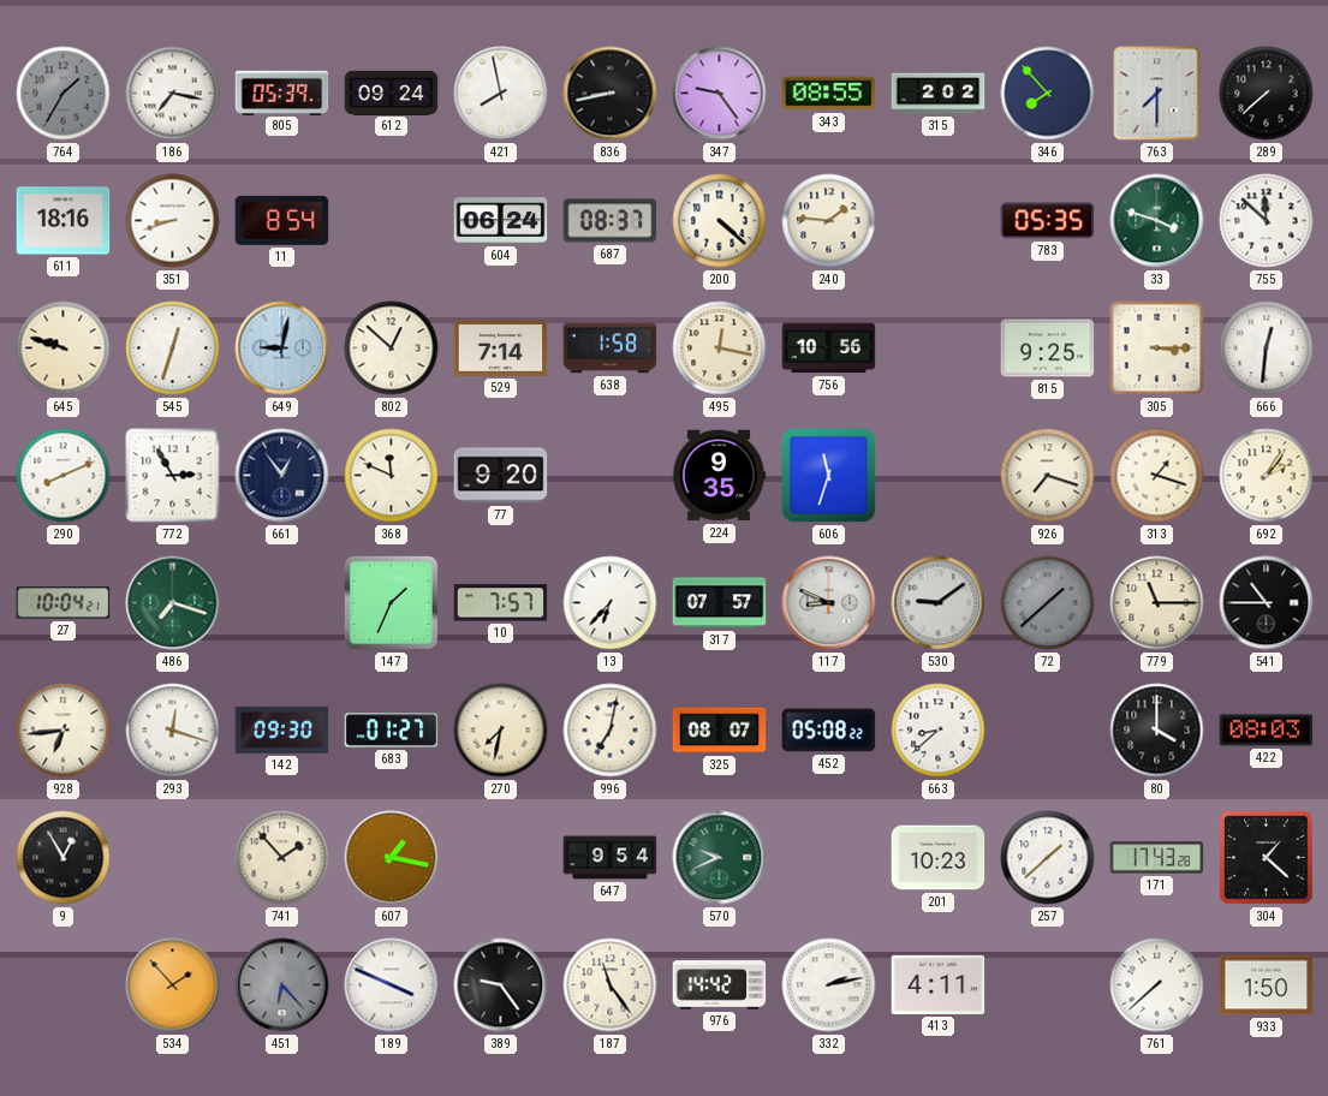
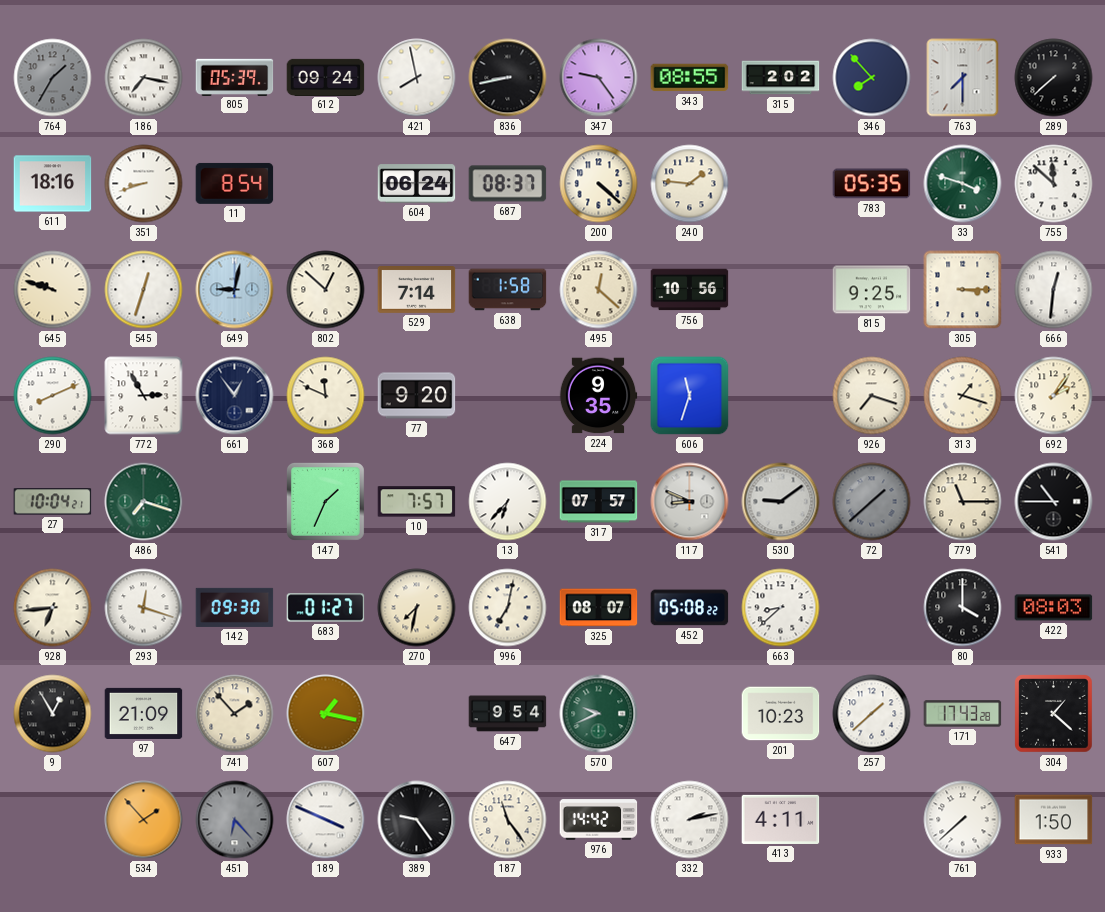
495: 12:17 -> 12:22
97: none -> 21:09
